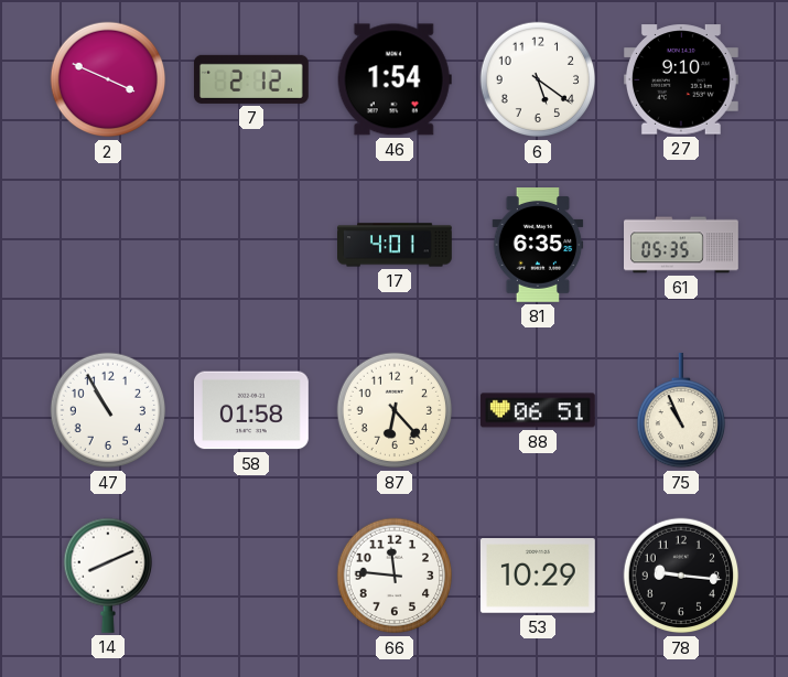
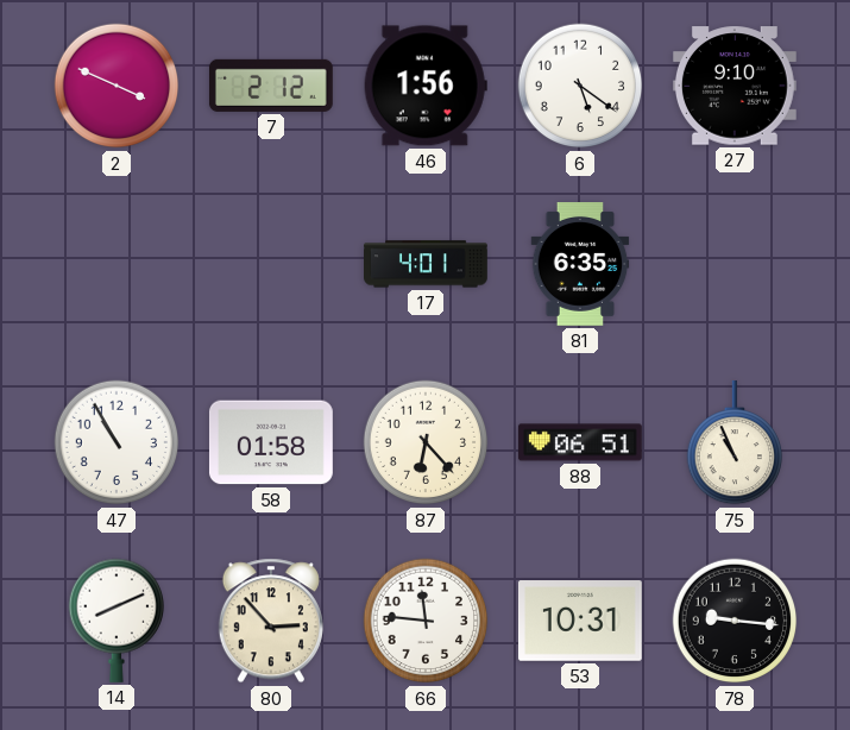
46: 1:54 -> 1:56
61: 05:35 -> none
80: none -> 2:53
53: 10:29 -> 10:31
